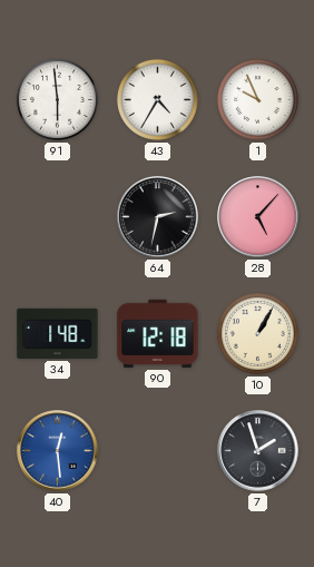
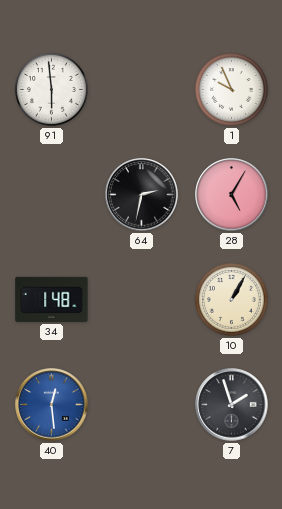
43: 4:35 -> none
28: 5:07 -> 5:05
90: 12:18 -> none
